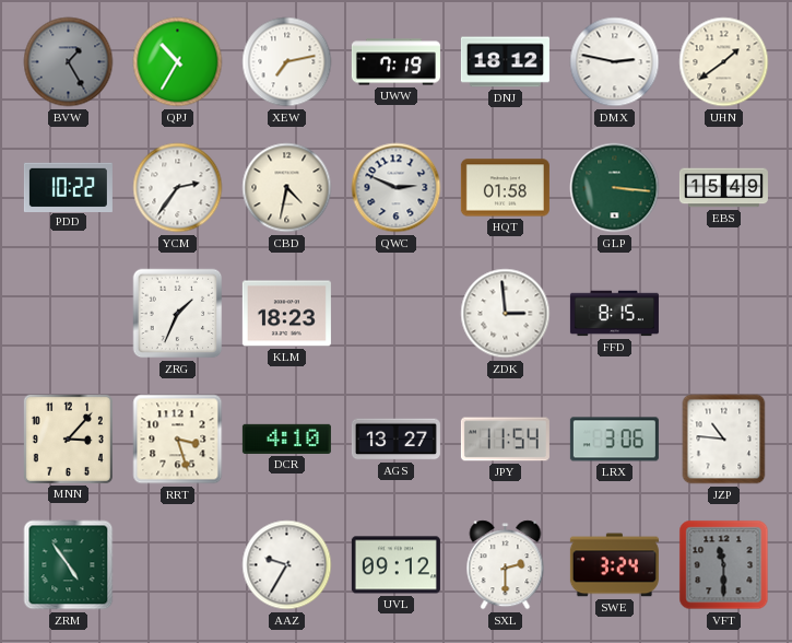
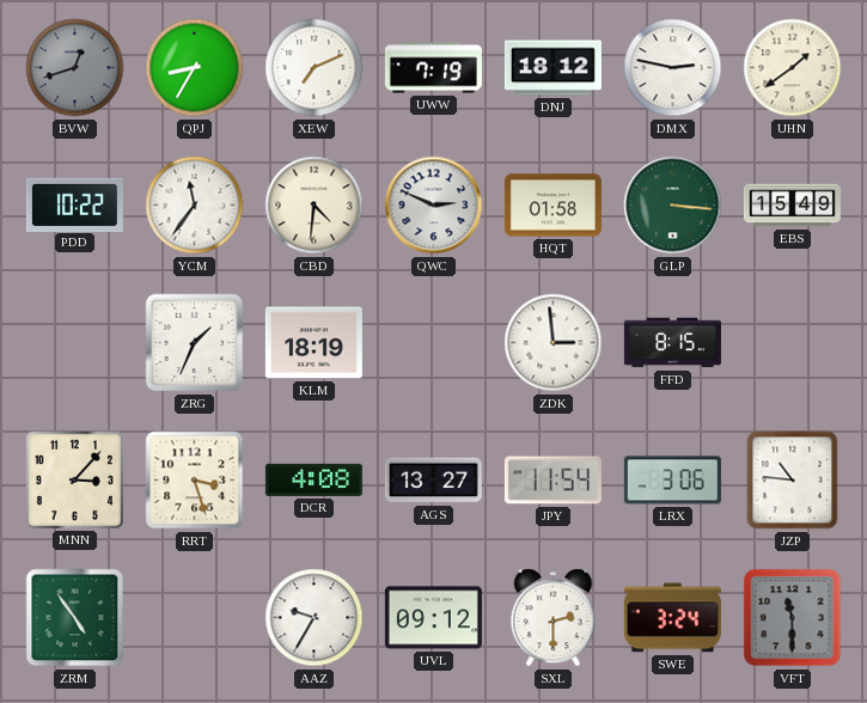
BVW: 1:25 -> 12:42
QPJ: 10:35 -> 8:35
XEW: 7:13 -> 7:11
YCM: 2:36 -> 11:36
CBD: 4:32 -> 4:31
KLM: 18:23 -> 18:19
DCR: 4:10 -> 4:08
